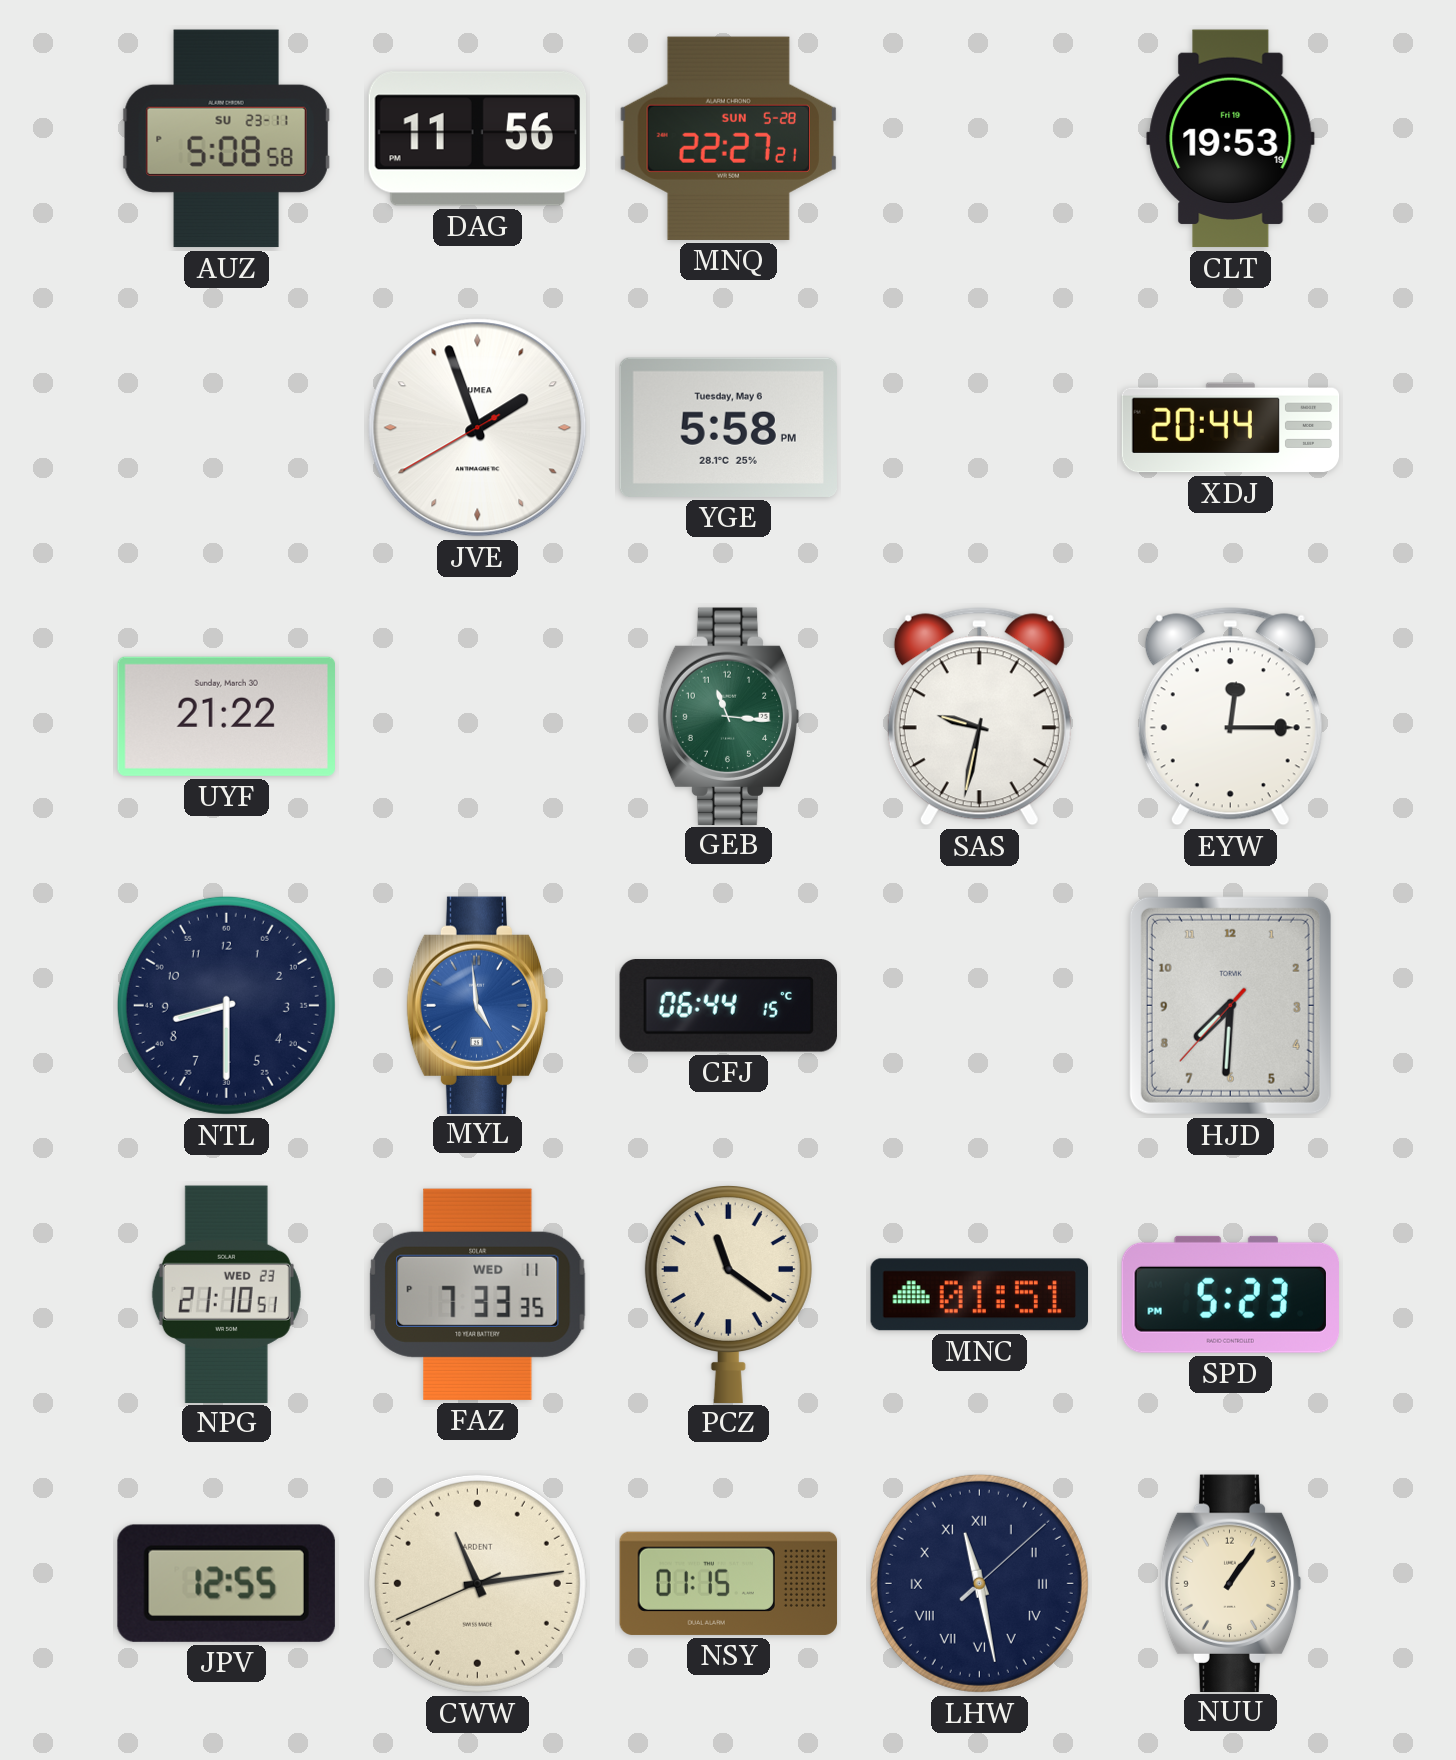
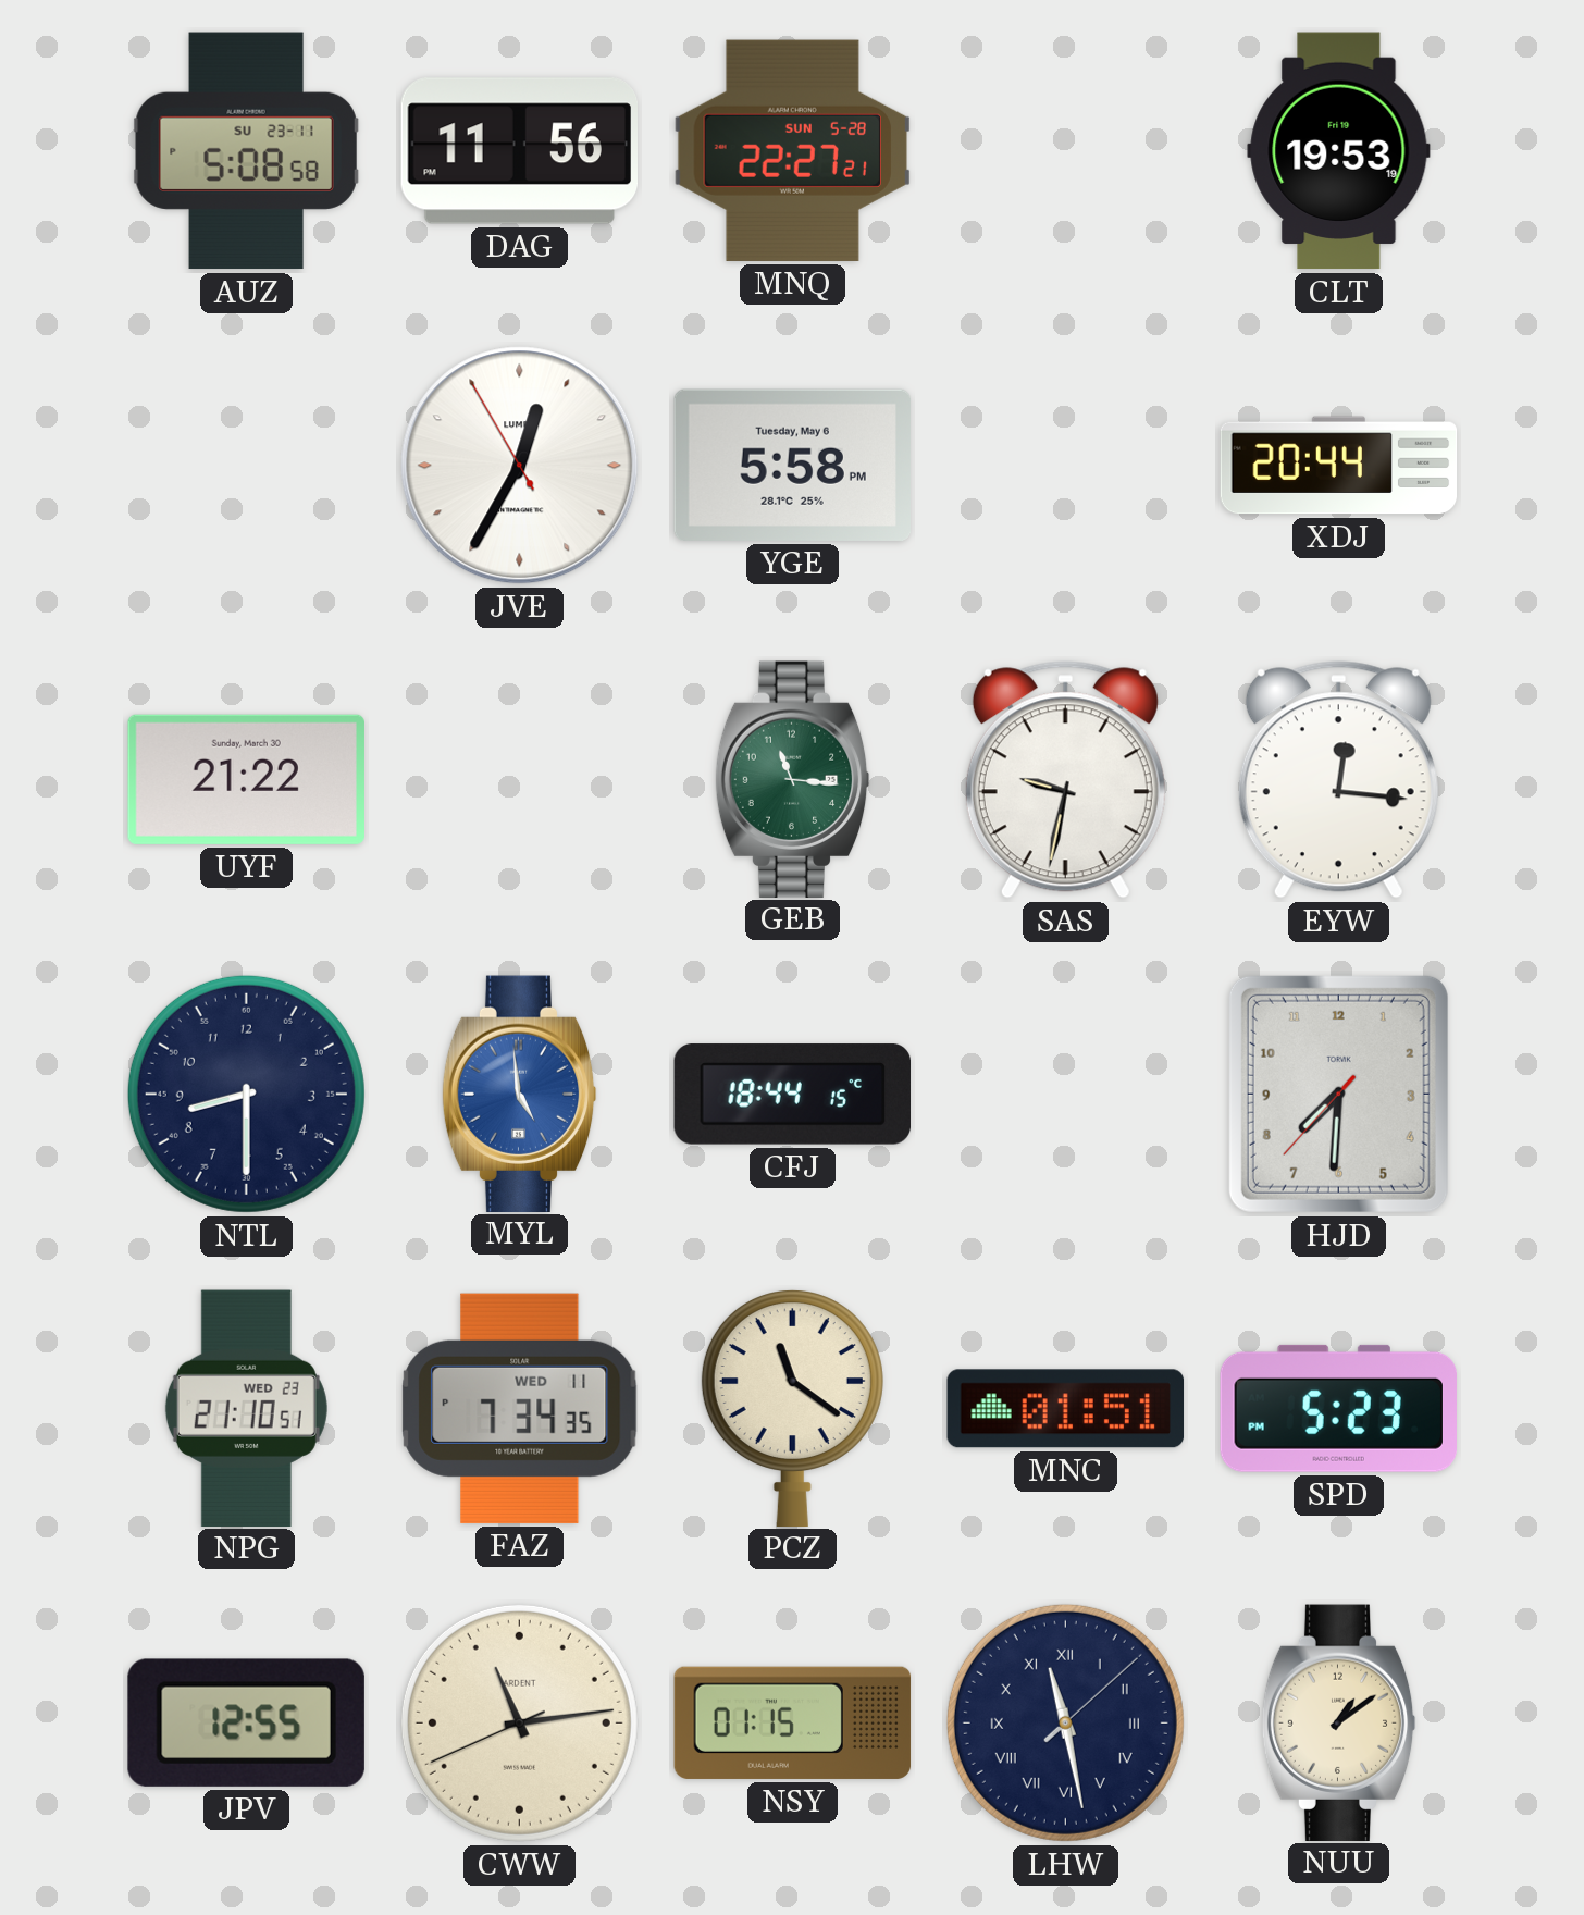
JVE: 1:56 -> 12:34
EYW: 12:15 -> 12:16
CFJ: 06:44 -> 18:44
FAZ: 7:33 -> 7:34
NUU: 1:06 -> 1:09
